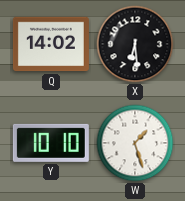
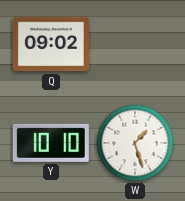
Q: 14:02 -> 09:02
X: 6:29 -> none
